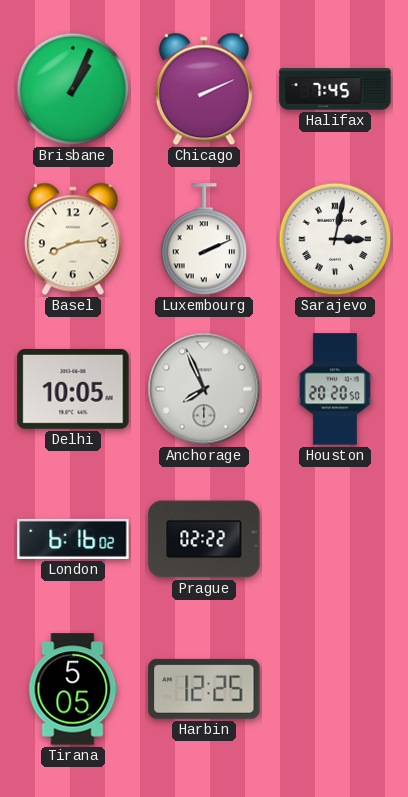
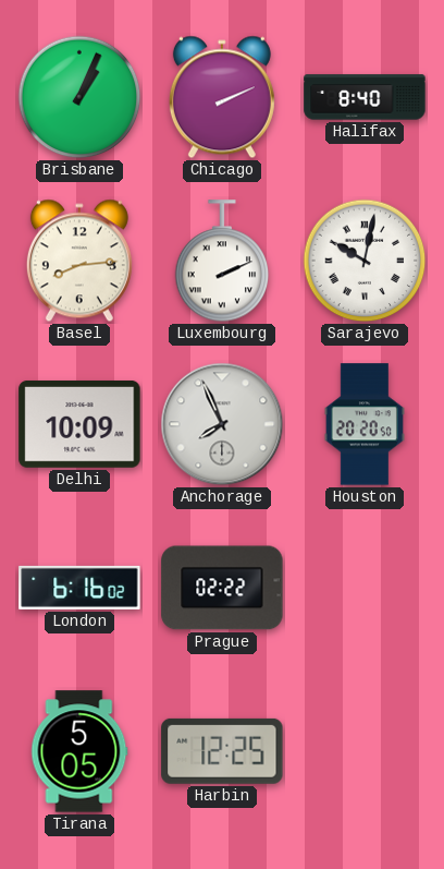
Halifax: 7:45 -> 8:40
Sarajevo: 3:02 -> 10:02
Delhi: 10:05 -> 10:09
